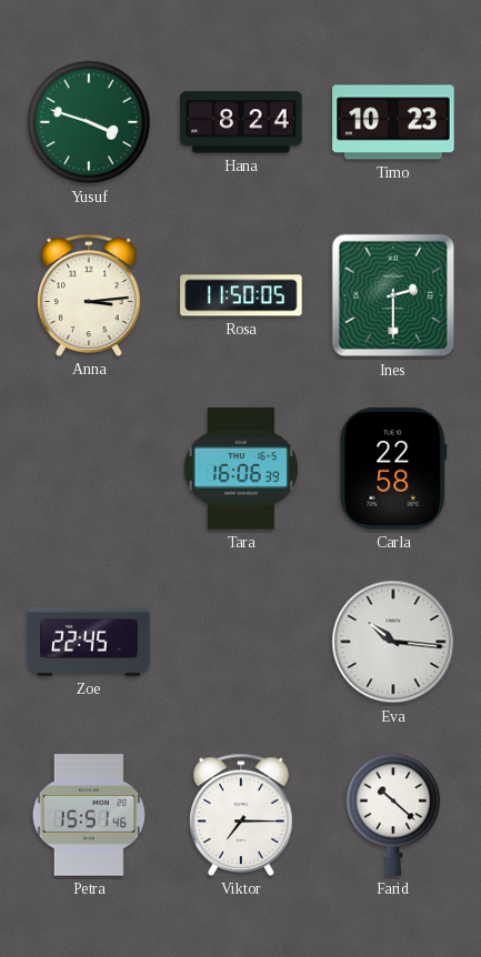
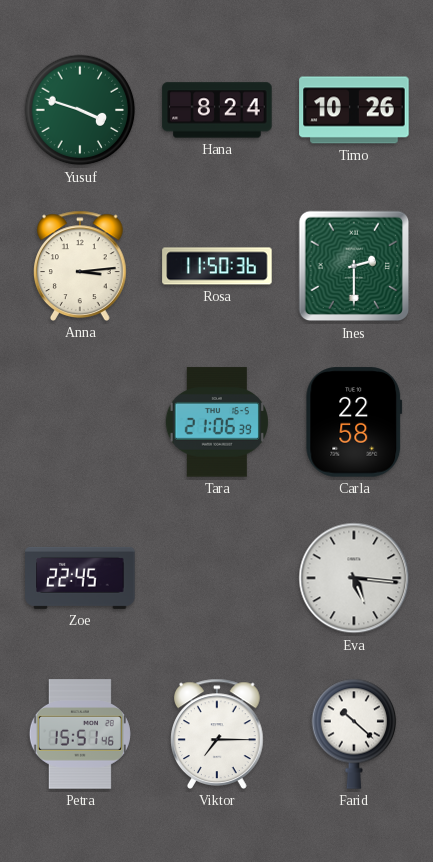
Timo: 10:23 -> 10:26
Rosa: 11:50:05 -> 11:50:36
Tara: 16:06 -> 21:06
Eva: 10:16 -> 5:16
